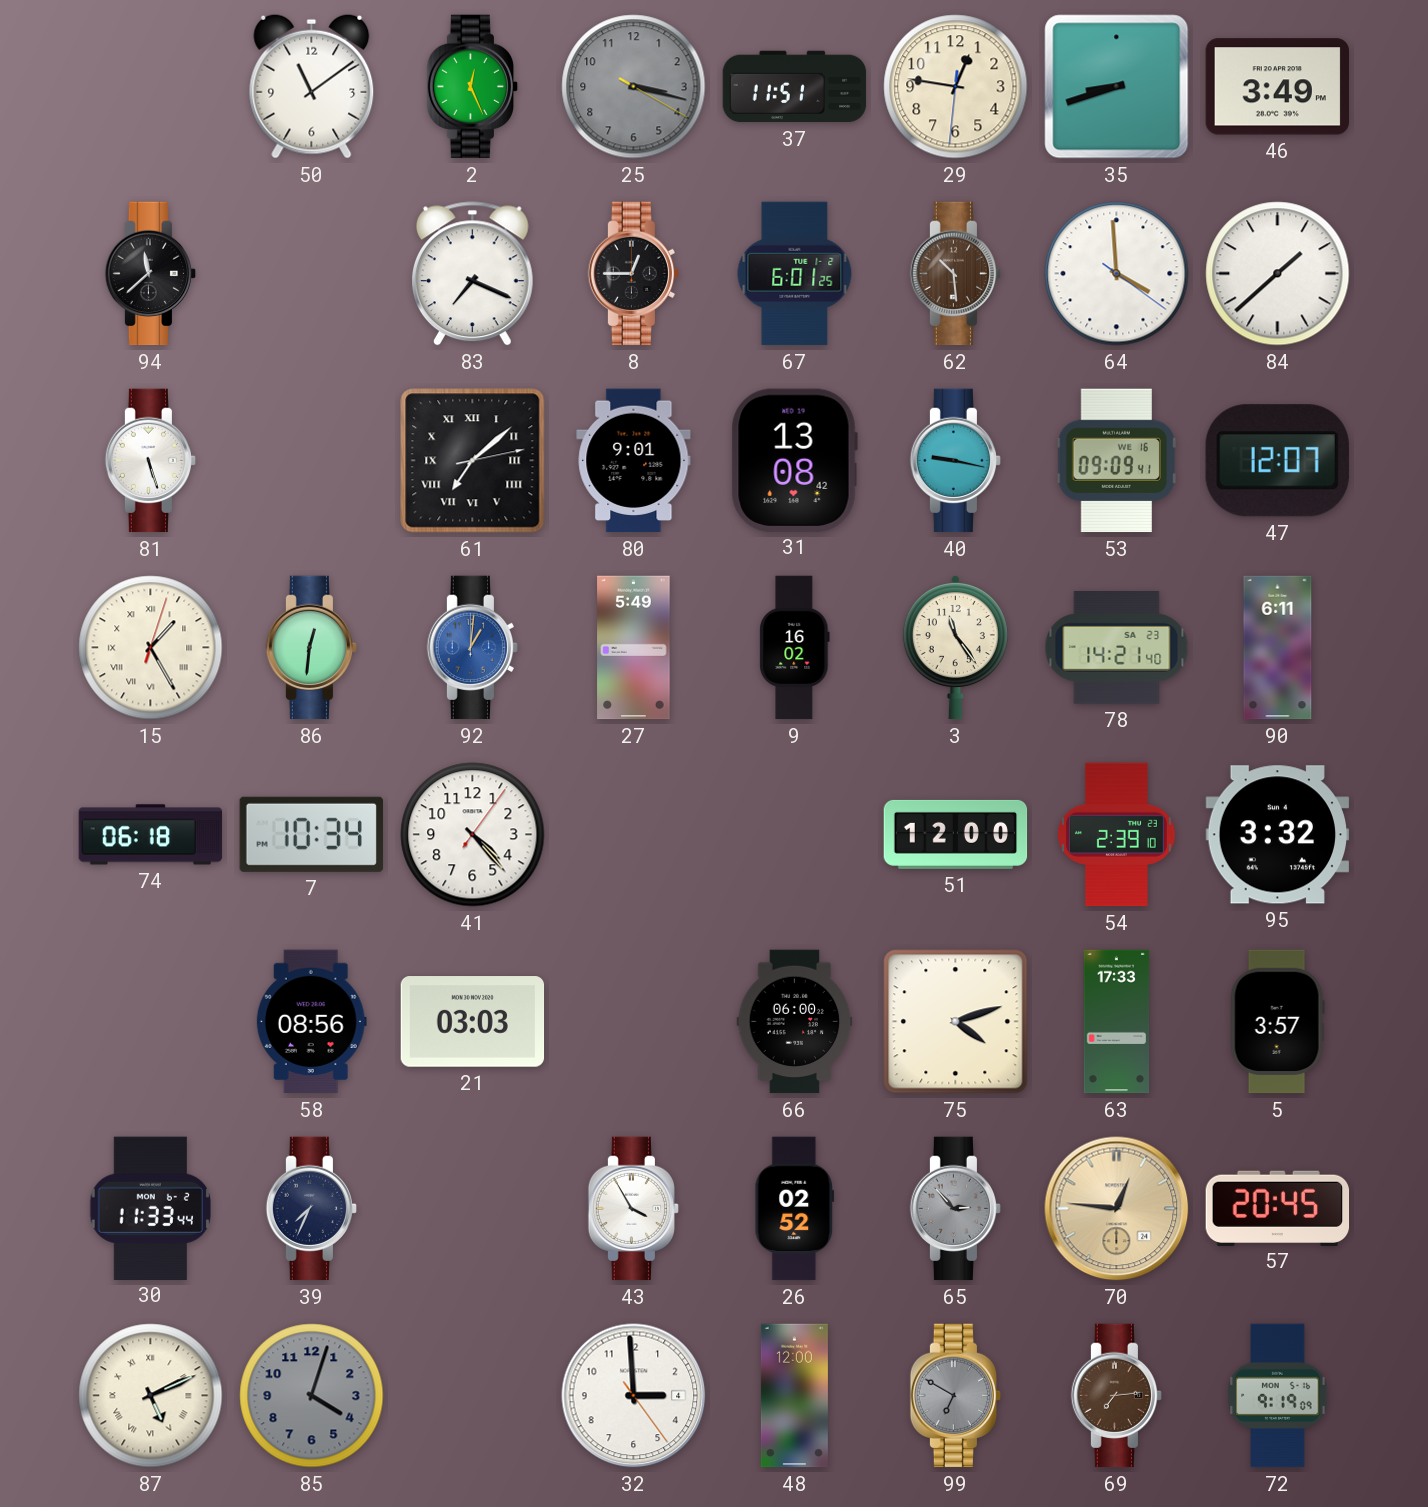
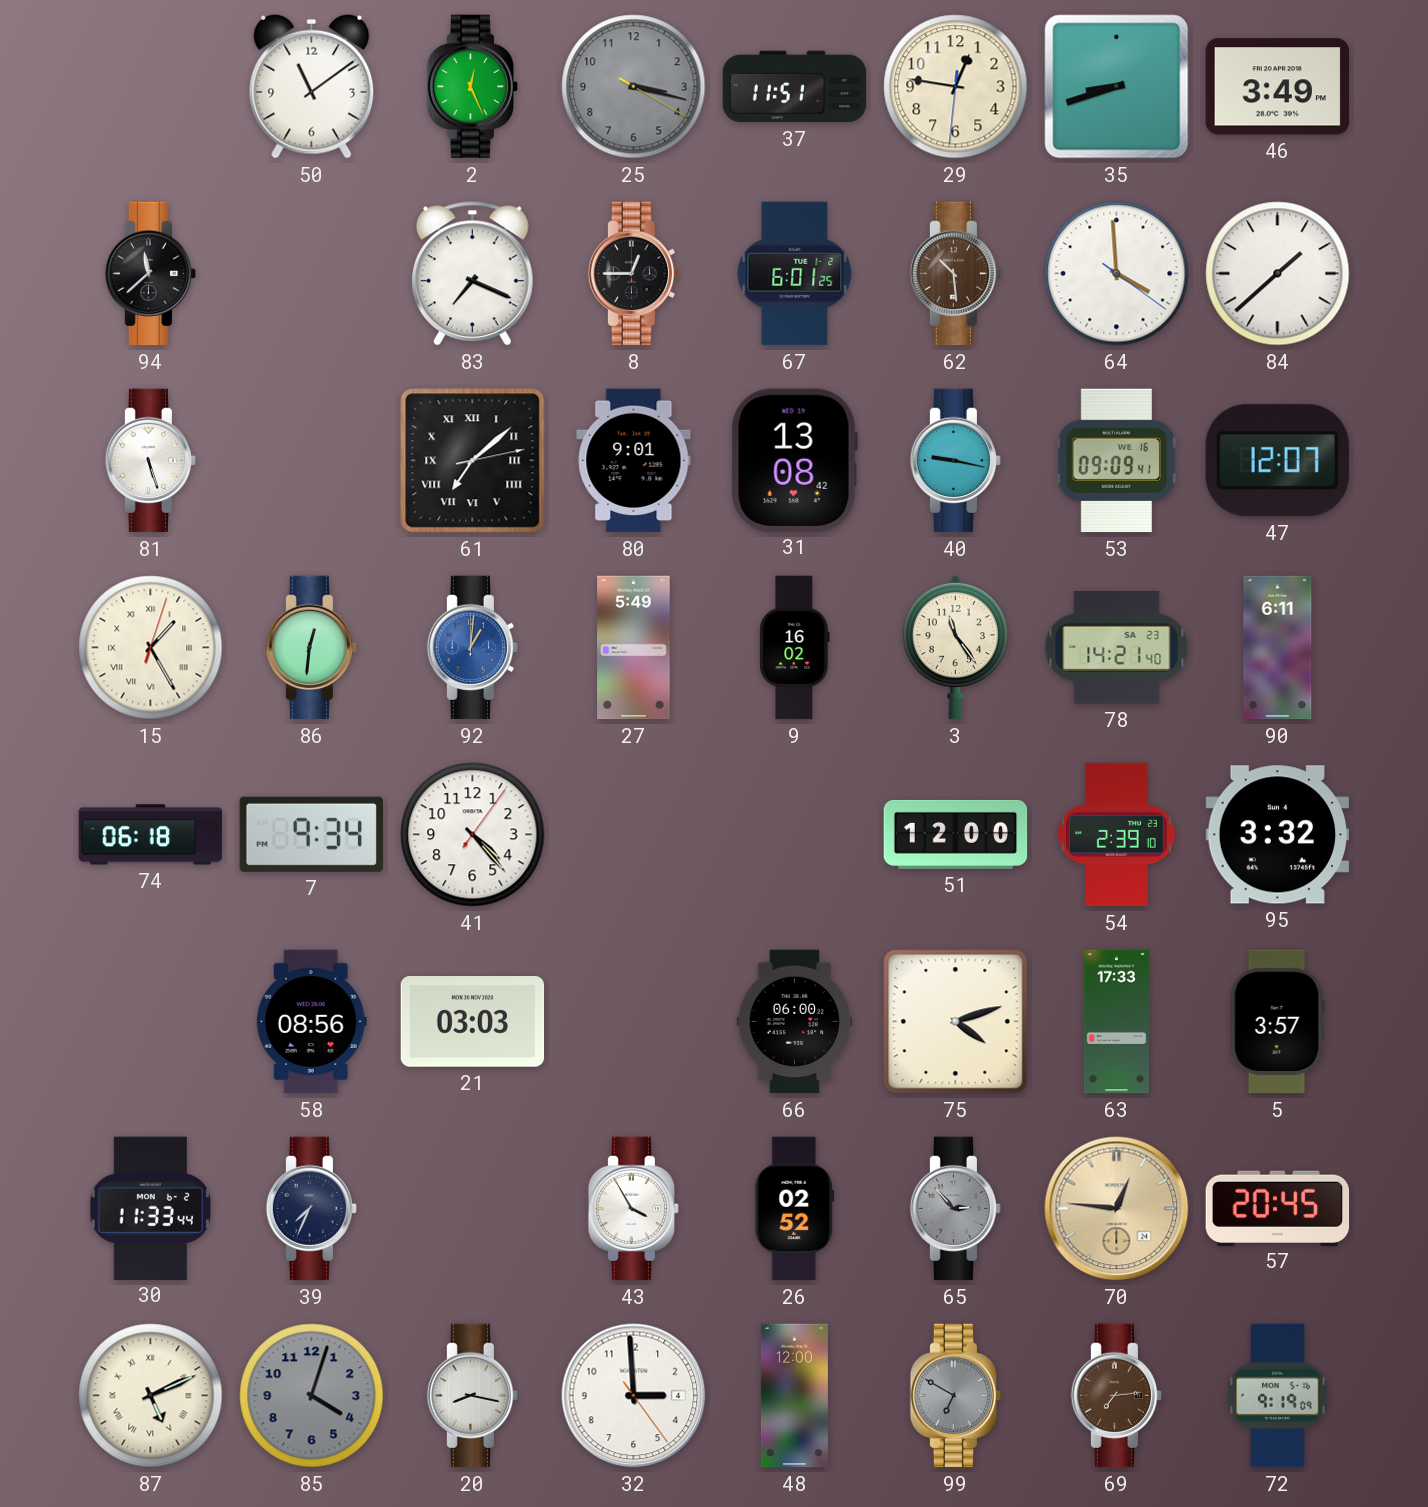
7: 10:34 -> 9:34
20: none -> 8:17
